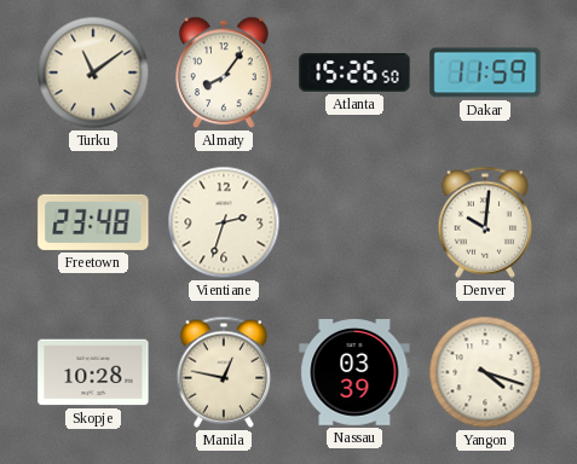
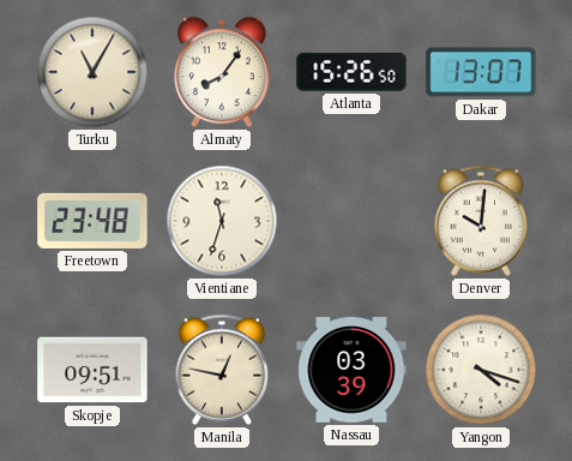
Turku: 11:09 -> 11:05
Dakar: 11:59 -> 13:07
Vientiane: 2:33 -> 11:33
Skopje: 10:28 -> 09:51
